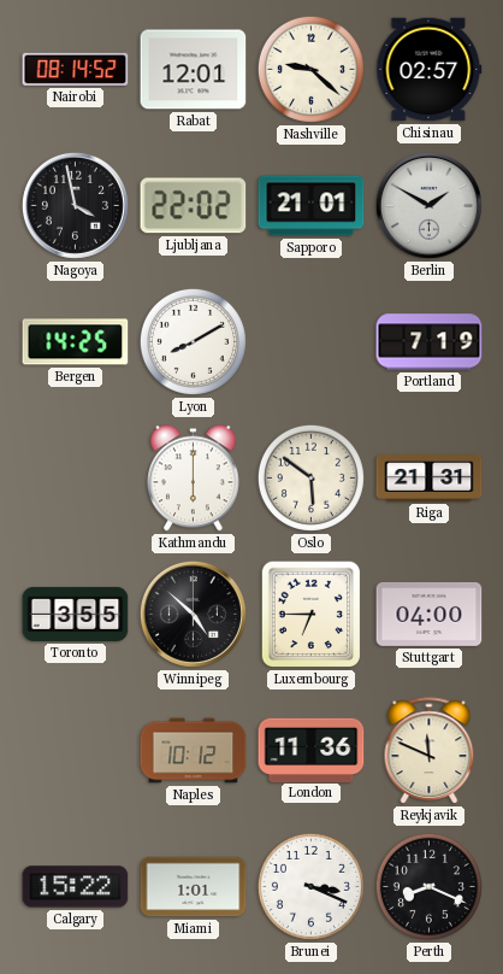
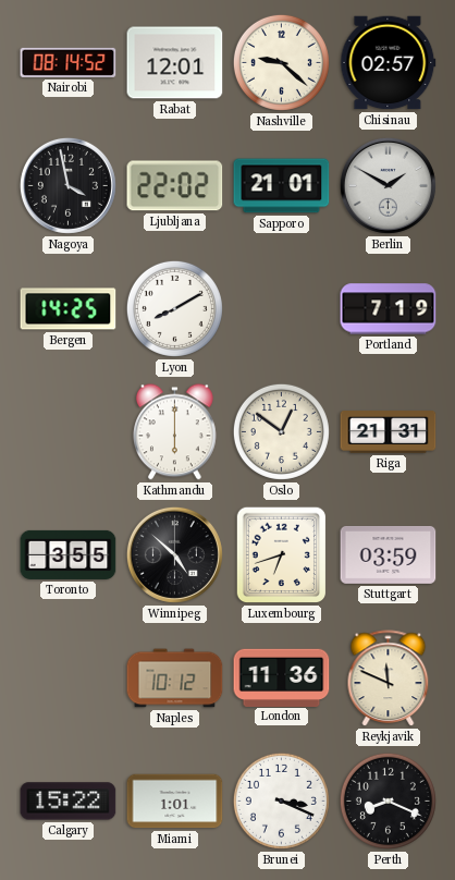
Oslo: 5:51 -> 12:51
Luxembourg: 6:45 -> 6:42
Stuttgart: 04:00 -> 03:59
